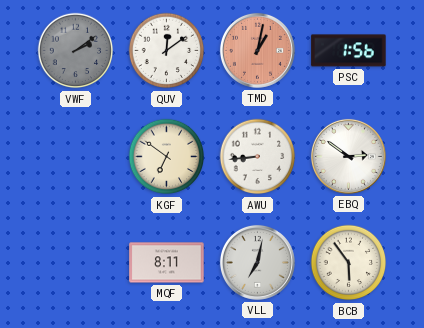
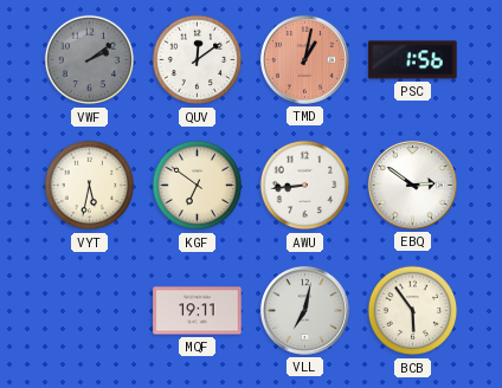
VYT: none -> 5:32
MQF: 8:11 -> 19:11
